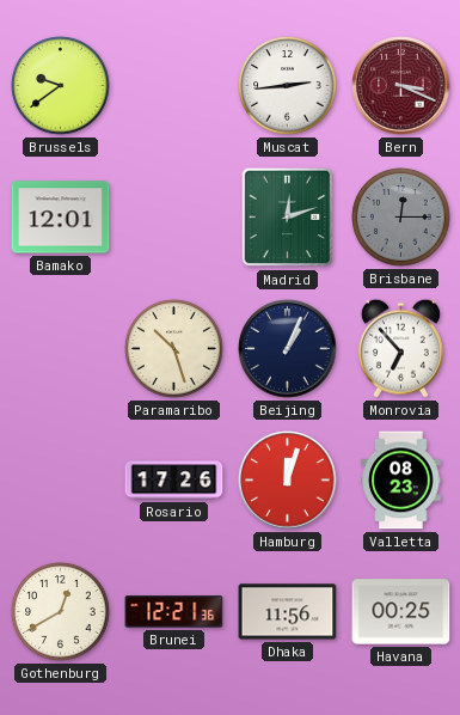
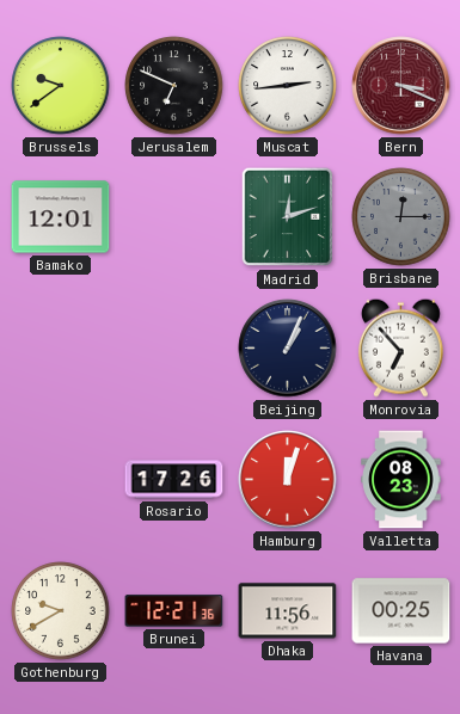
Jerusalem: none -> 6:49
Paramaribo: 10:27 -> none
Gothenburg: 12:40 -> 9:40
